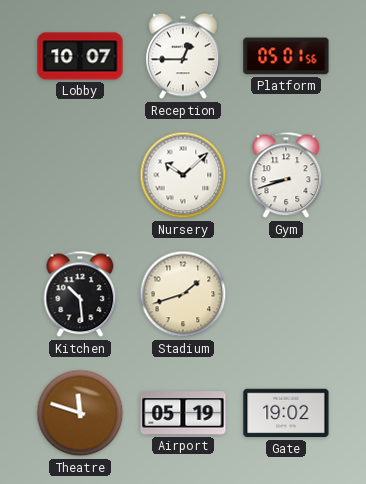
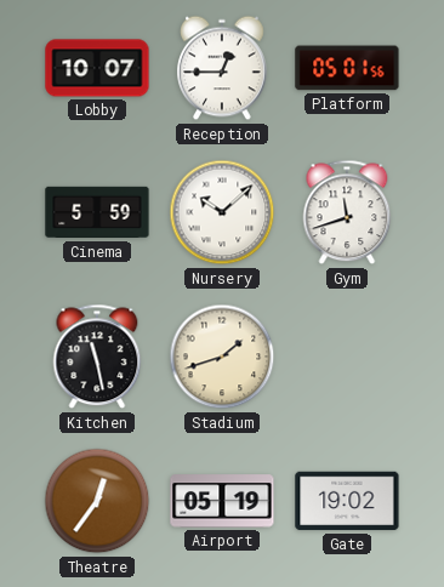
Cinema: none -> 5:59
Gym: 8:42 -> 11:42
Kitchen: 10:29 -> 11:28
Theatre: 11:48 -> 12:36
